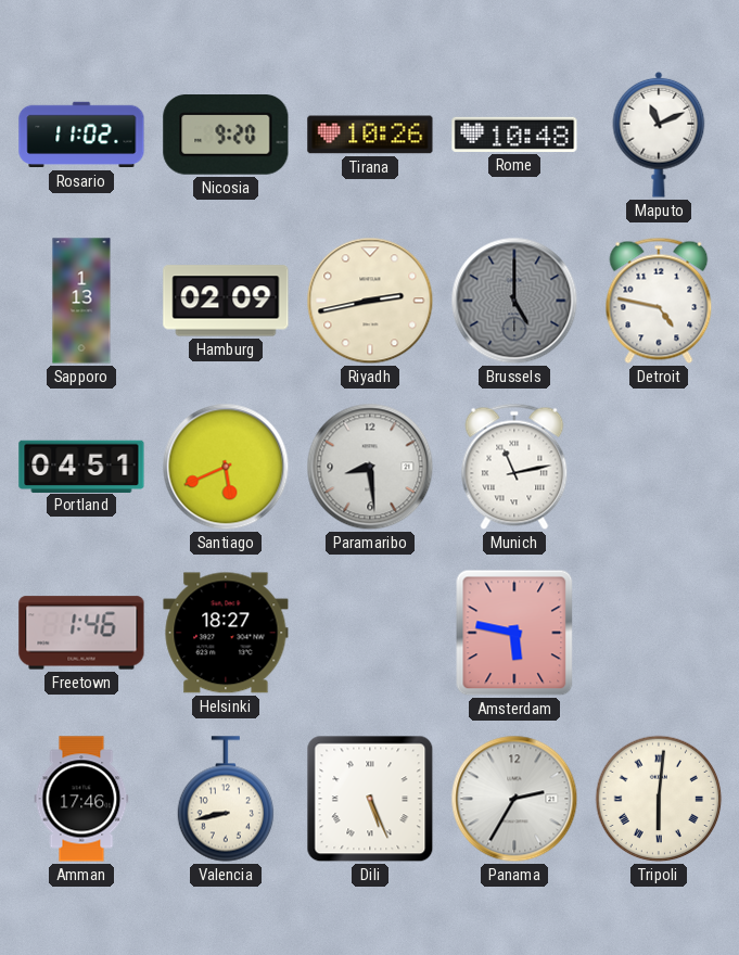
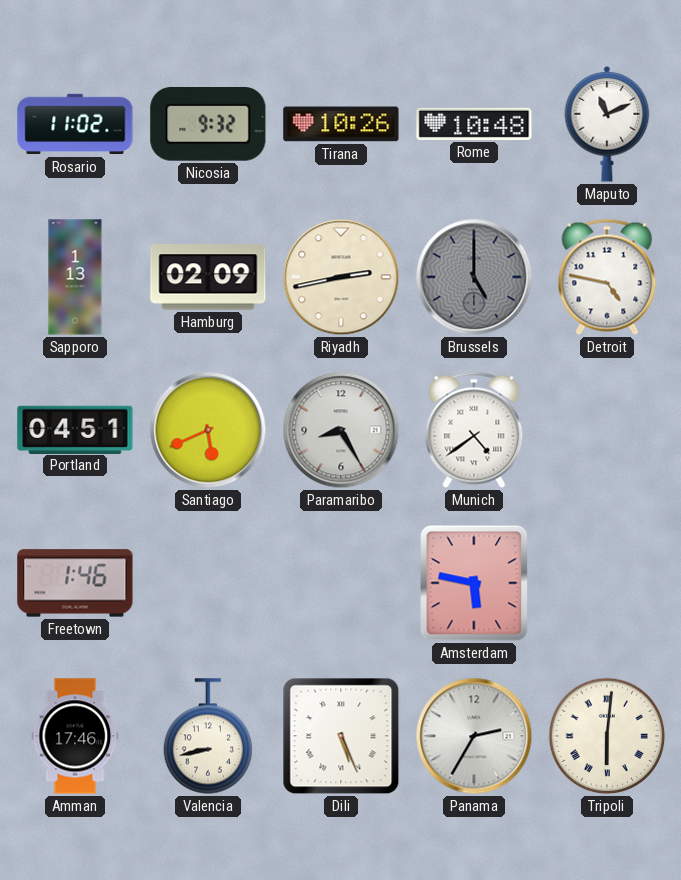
Nicosia: 9:20 -> 9:32
Paramaribo: 8:29 -> 8:25
Munich: 11:13 -> 4:39
Helsinki: 18:27 -> none
